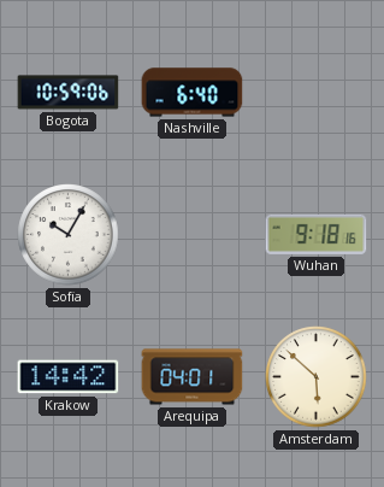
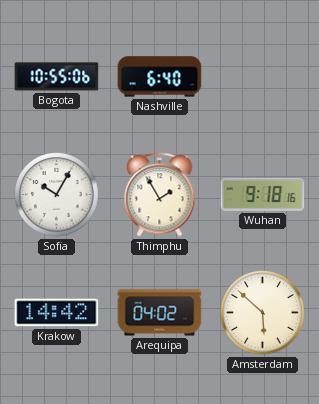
Bogota: 10:59 -> 10:55
Thimphu: none -> 1:55
Arequipa: 04:01 -> 04:02
